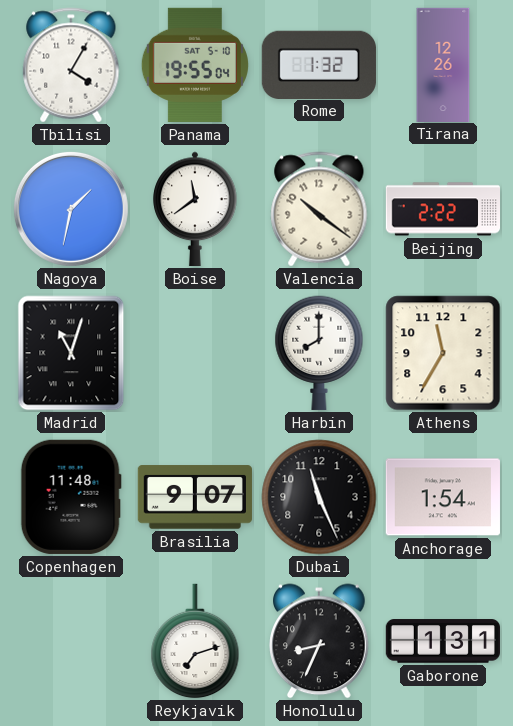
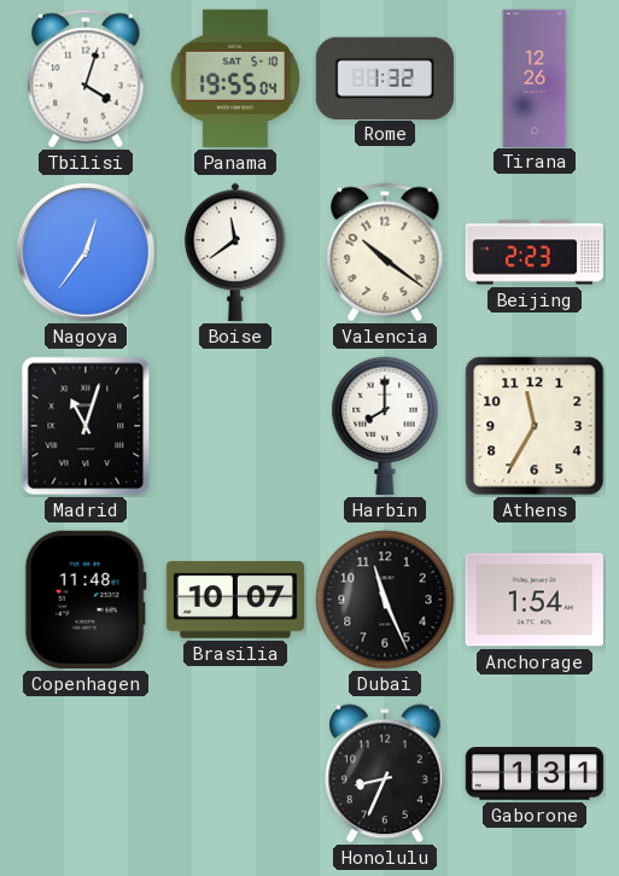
Tbilisi: 4:05 -> 4:03
Nagoya: 1:32 -> 12:36
Beijing: 2:22 -> 2:23
Brasilia: 9:07 -> 10:07
Reykjavik: 7:12 -> none
